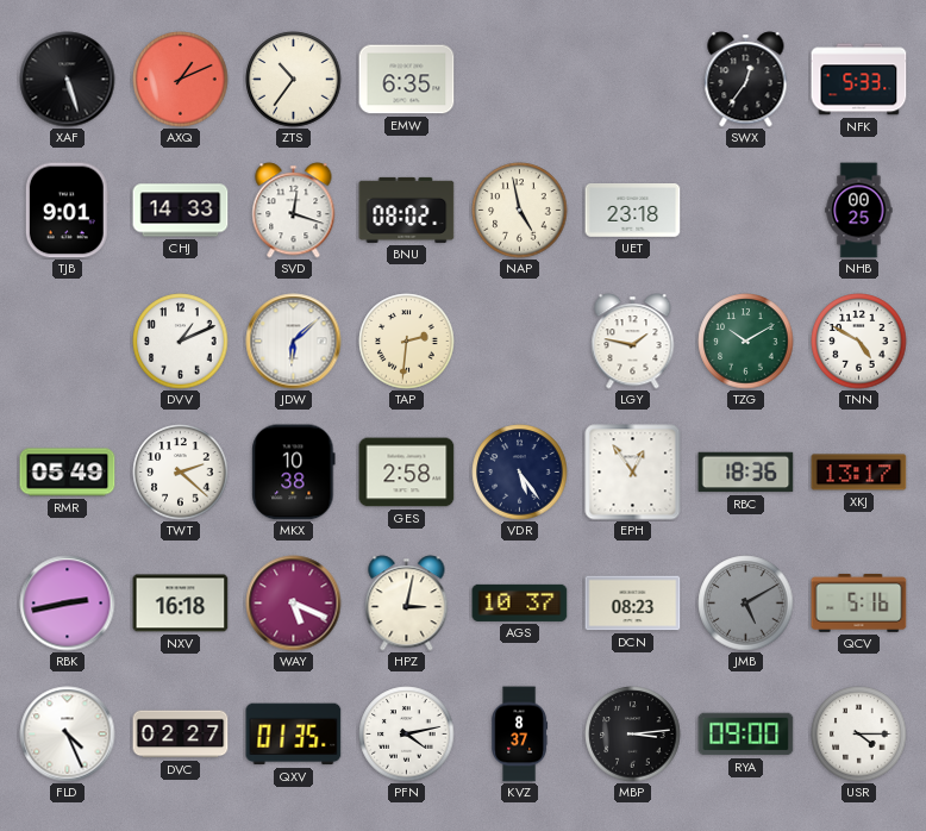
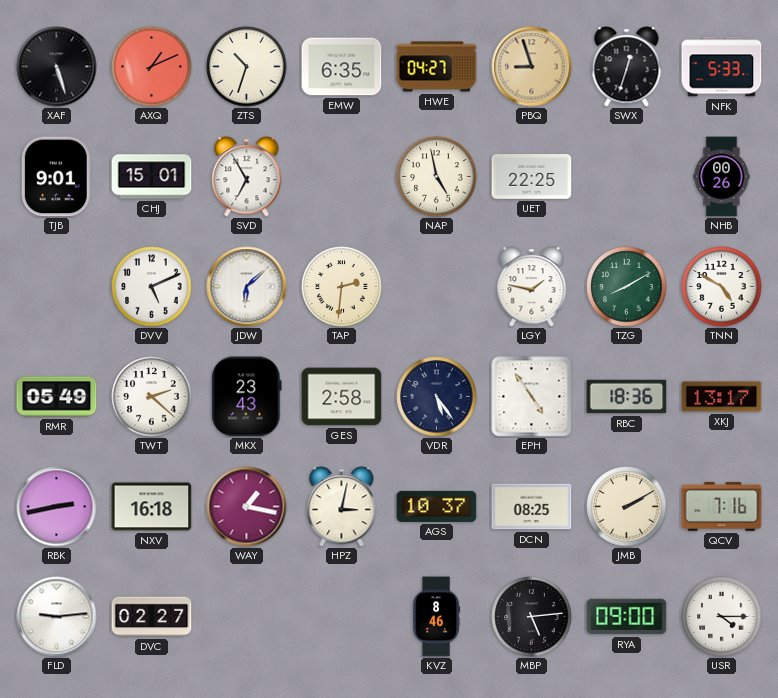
ZTS: 10:36 -> 10:33
HWE: none -> 04:27
PBQ: none -> 8:57
SWX: 12:36 -> 12:33
CHJ: 14:33 -> 15:01
SVD: 12:18 -> 6:55
BNU: 08:02 -> none
UET: 23:18 -> 22:25
NHB: 00:25 -> 00:26
DVV: 1:11 -> 5:11
TZG: 10:10 -> 8:10
MKX: 10:38 -> 23:43
EPH: 12:54 -> 4:54
WAY: 5:19 -> 1:17
DCN: 08:23 -> 08:25
JMB: 5:10 -> 2:10
JMB dial: grey -> cream
QCV: 5:16 -> 7:16
FLD: 4:26 -> 9:14
QXV: 01:35 -> none
PFN: 4:13 -> none
KVZ: 8:37 -> 8:46
MBP: 3:14 -> 5:14
